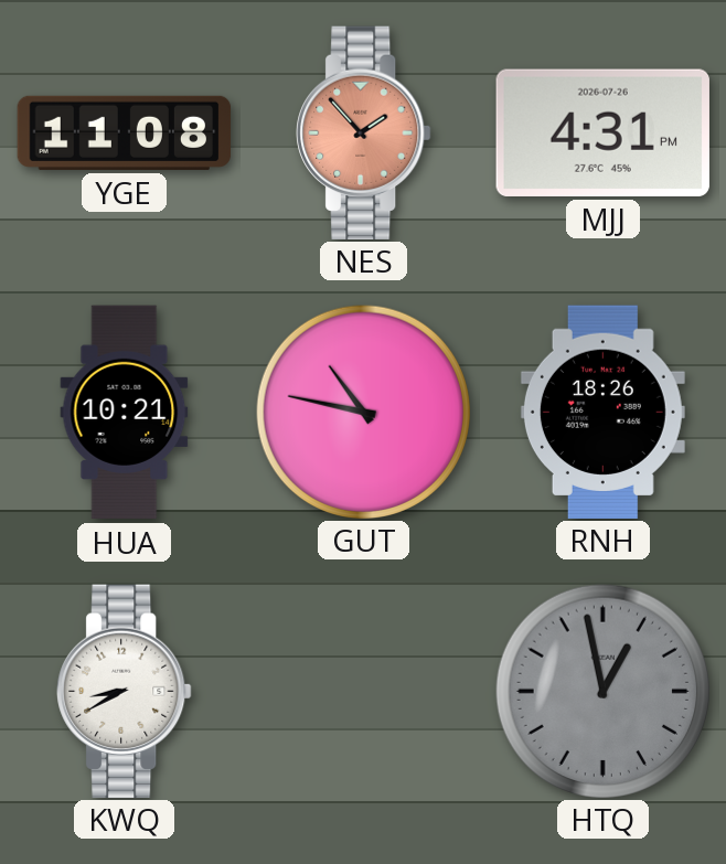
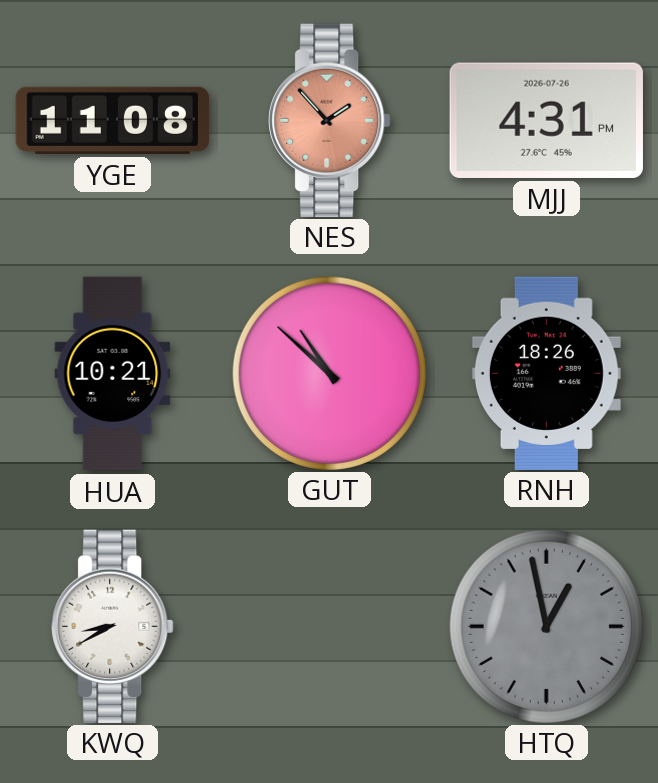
GUT: 10:47 -> 10:52
